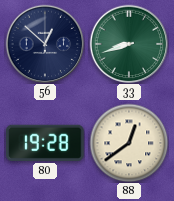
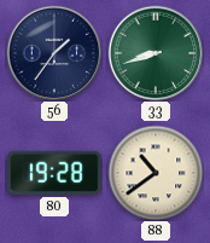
56: 12:52 -> 1:36
88: 12:39 -> 10:39
